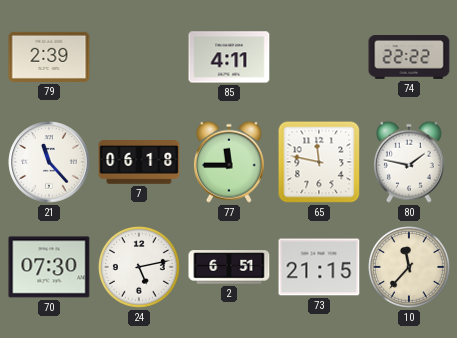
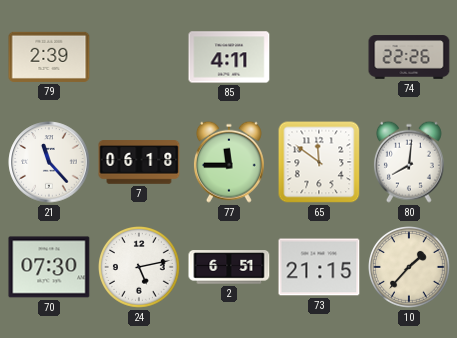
74: 22:22 -> 22:26
65: 11:47 -> 11:51
80: 1:47 -> 8:01
10: 11:37 -> 1:37
